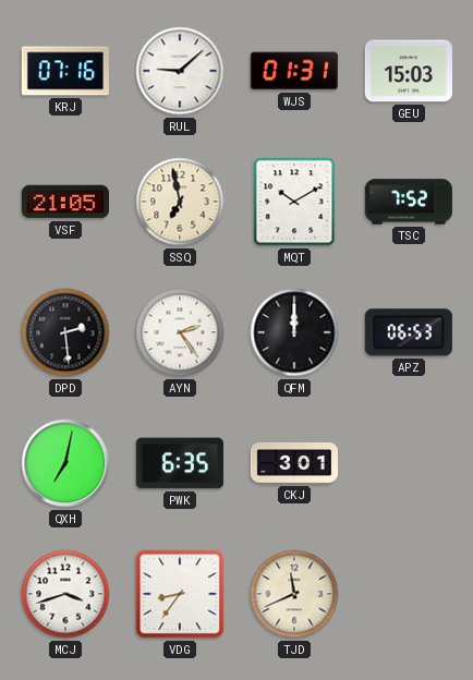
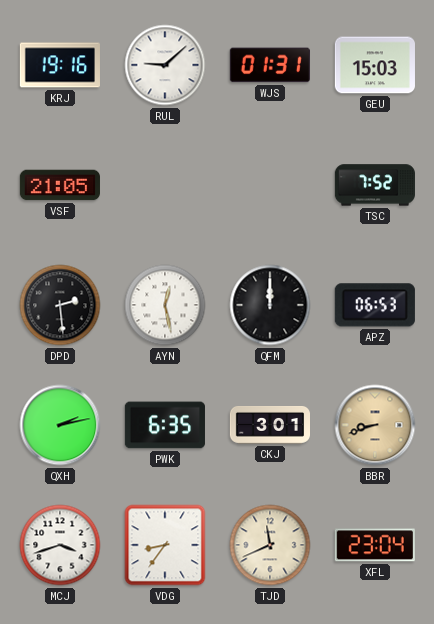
KRJ: 07:16 -> 19:16
SSQ: 6:58 -> none
MQT: 10:10 -> none
AYN: 2:24 -> 12:28
QXH: 7:02 -> 2:13
BBR: none -> 8:42
XFL: none -> 23:04
